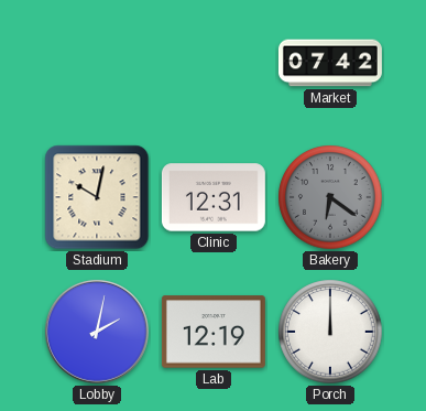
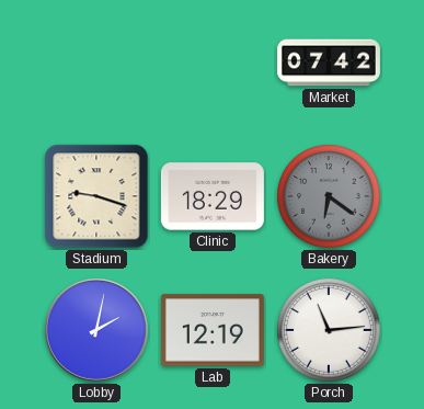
Stadium: 10:02 -> 9:18
Clinic: 12:31 -> 18:29
Porch: 12:00 -> 11:14
